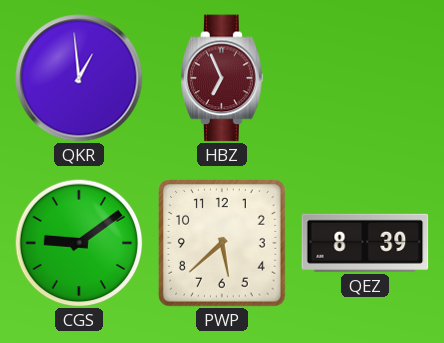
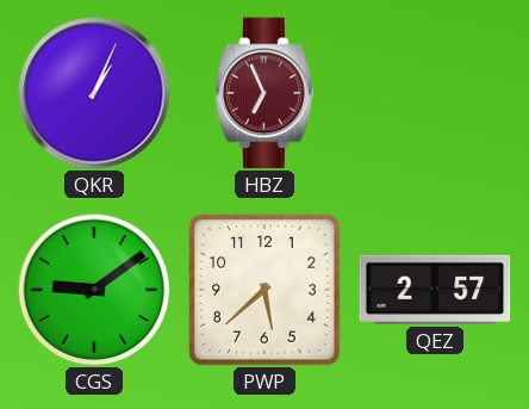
QKR: 12:59 -> 1:04
QEZ: 8:39 -> 2:57
